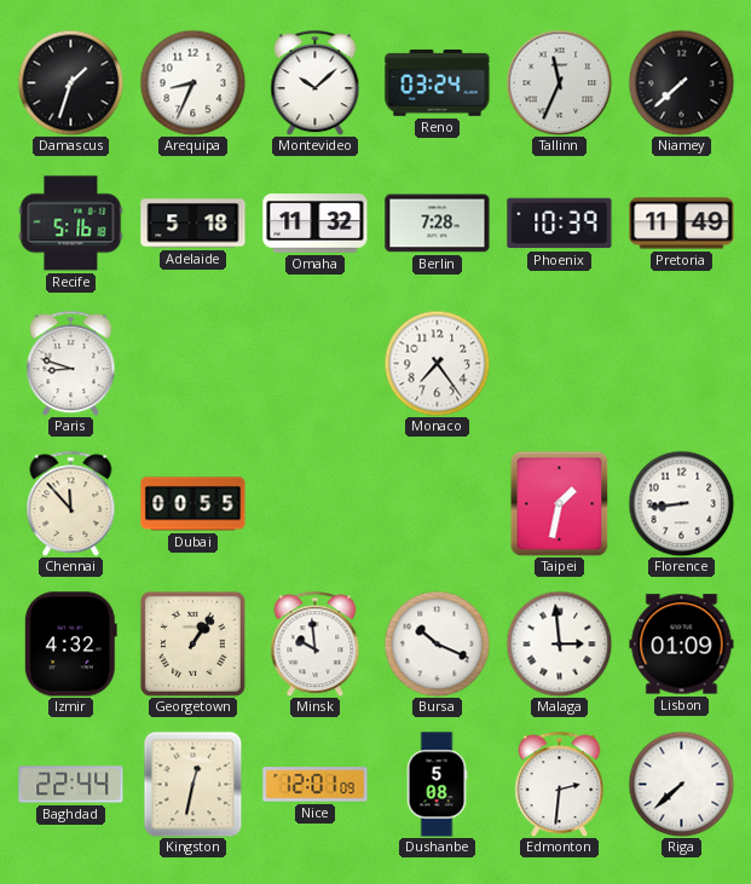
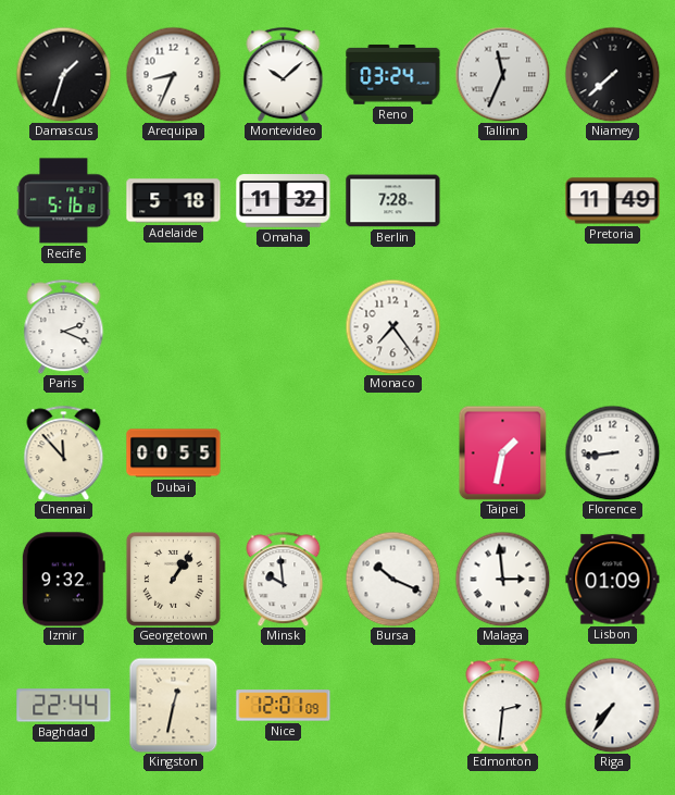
Phoenix: 10:39 -> none
Paris: 8:48 -> 2:19
Izmir: 4:32 -> 9:32
Dushanbe: 5:08 -> none
Riga: 7:38 -> 7:36
